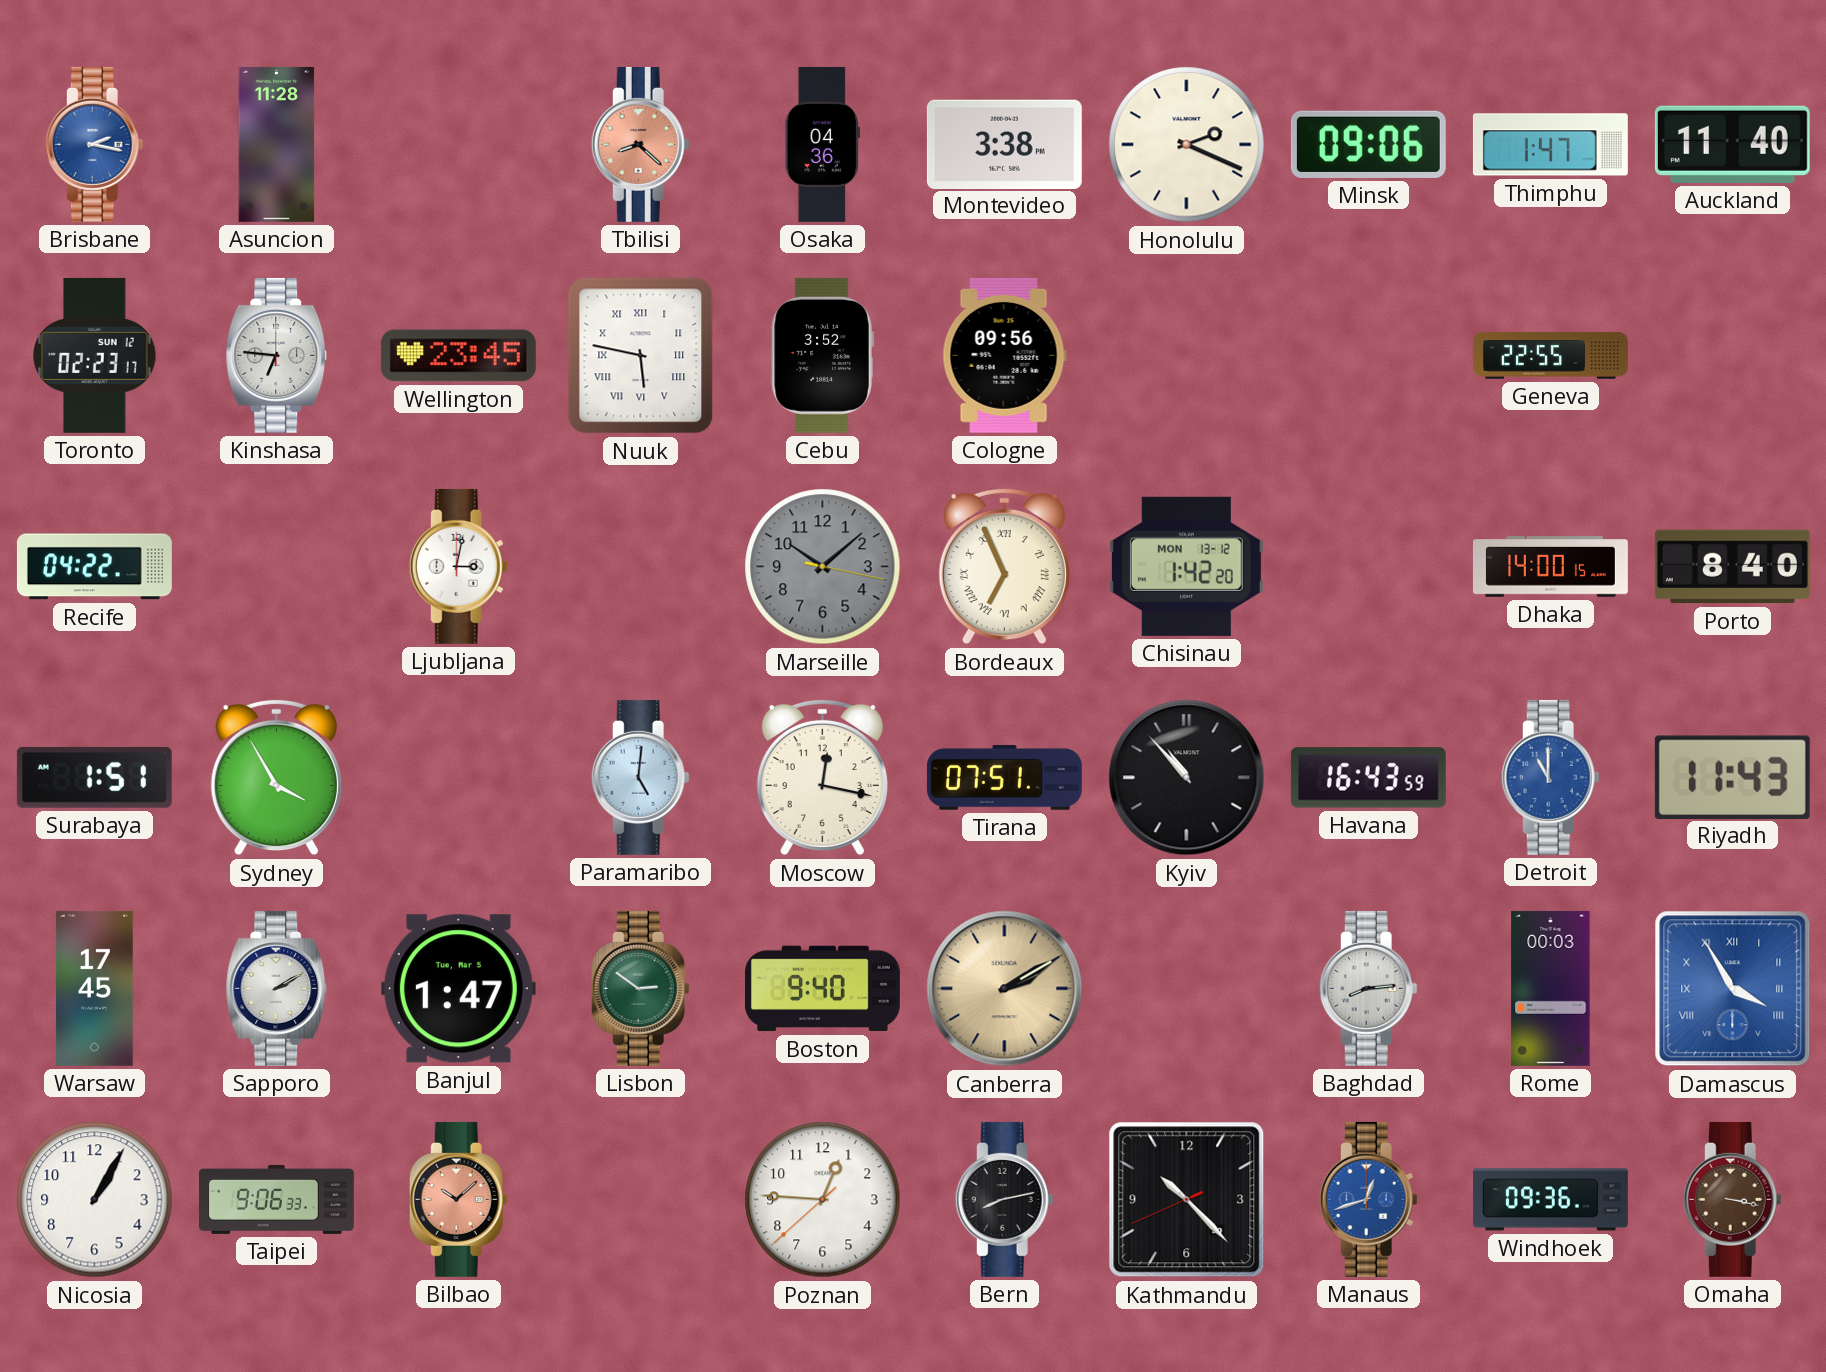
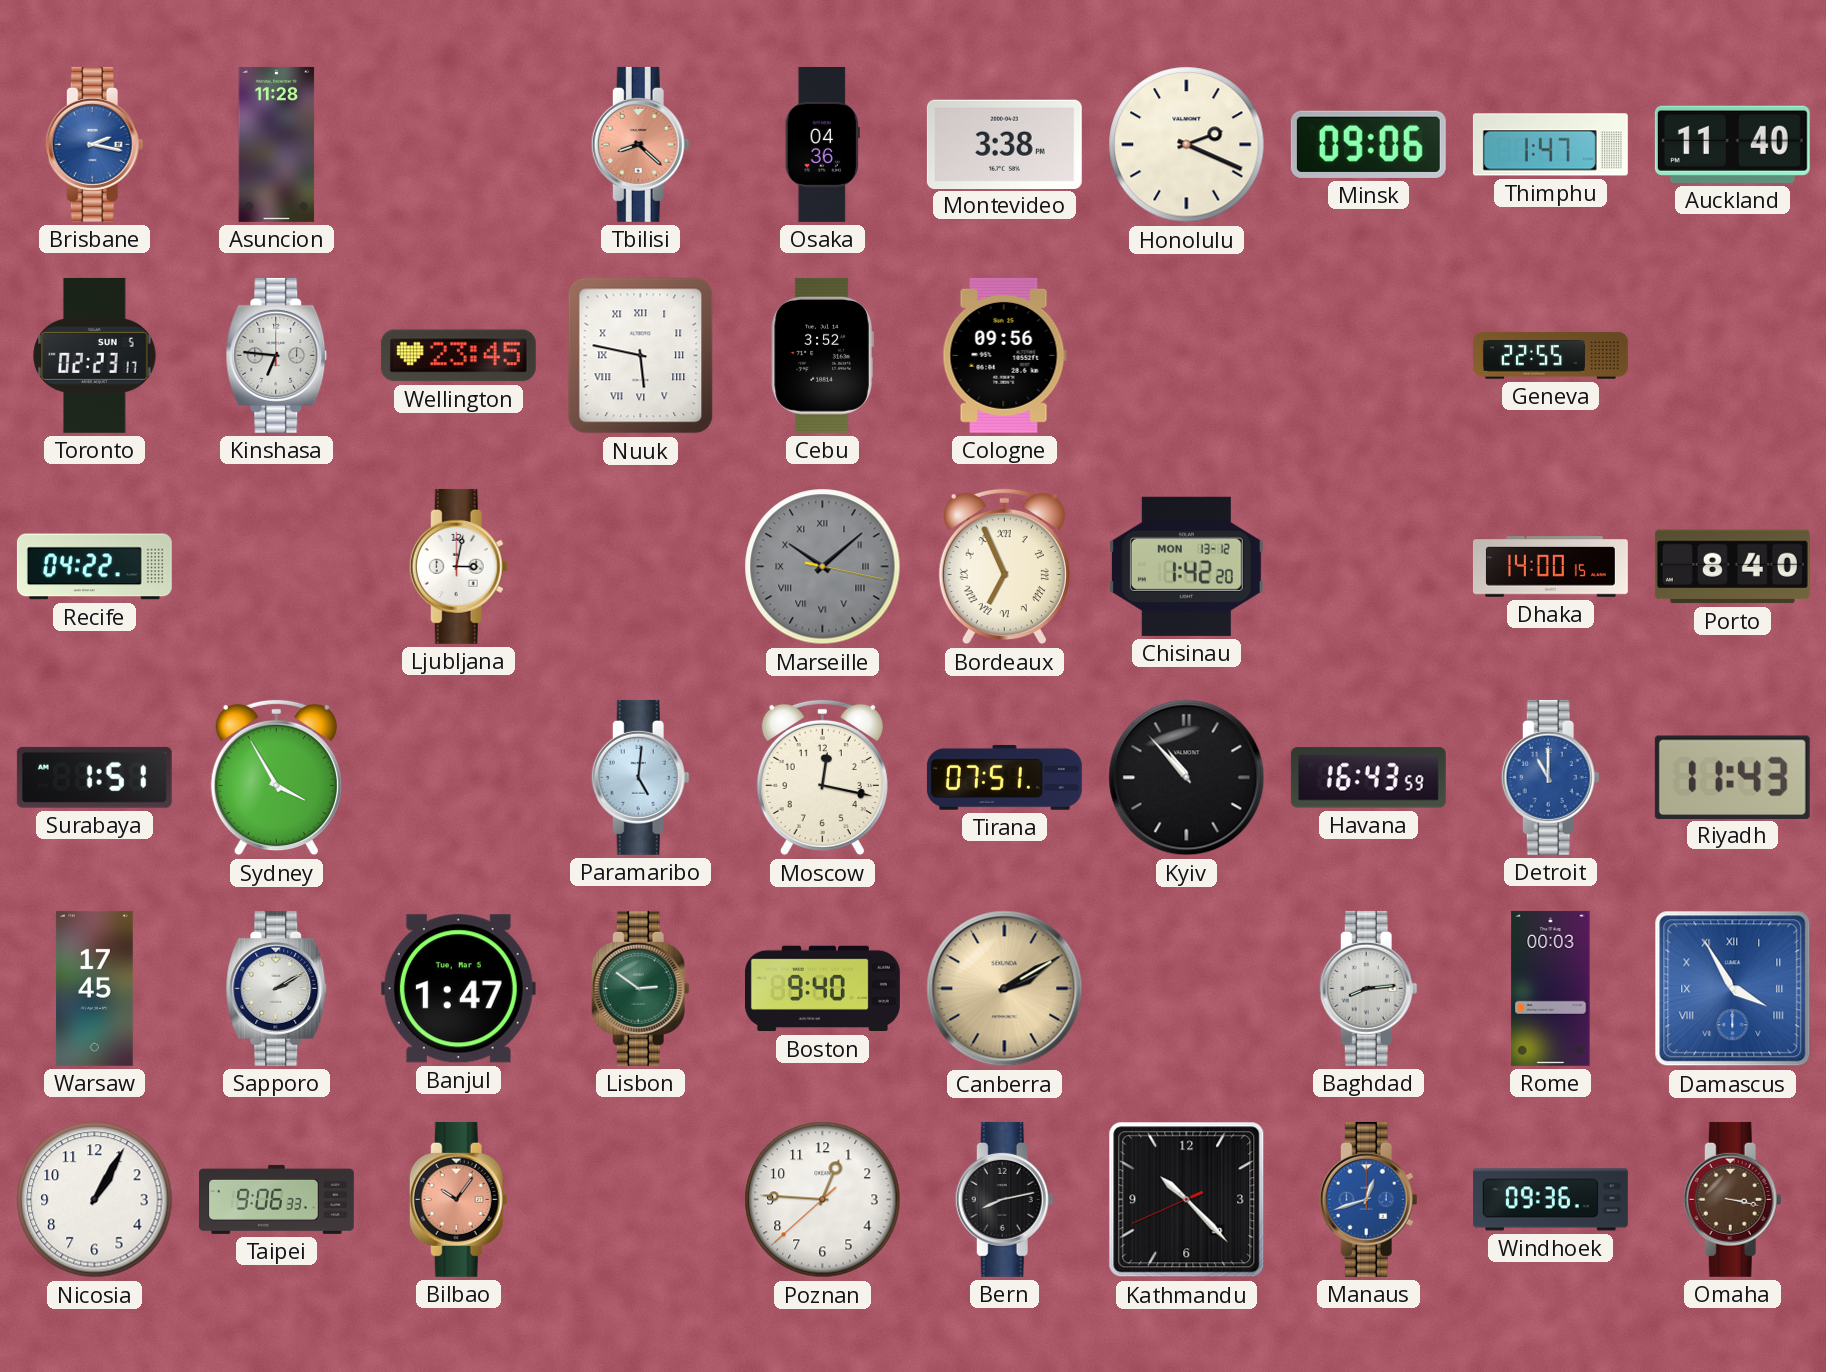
Toronto date: SUN 12 -> SUN 5
Marseille numerals: Arabic -> Roman
Bilbao: 10:08 -> 10:06
